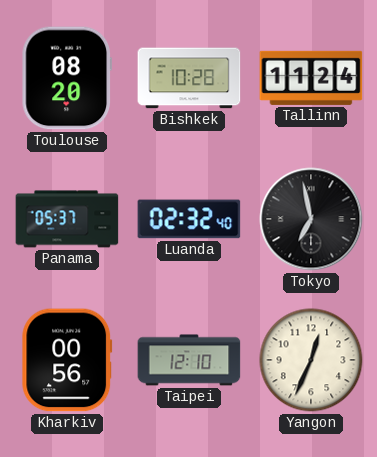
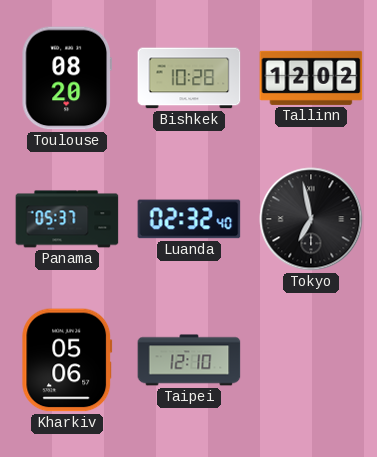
Tallinn: 11:24 -> 12:02
Kharkiv: 00:56 -> 05:06
Yangon: 12:34 -> none
